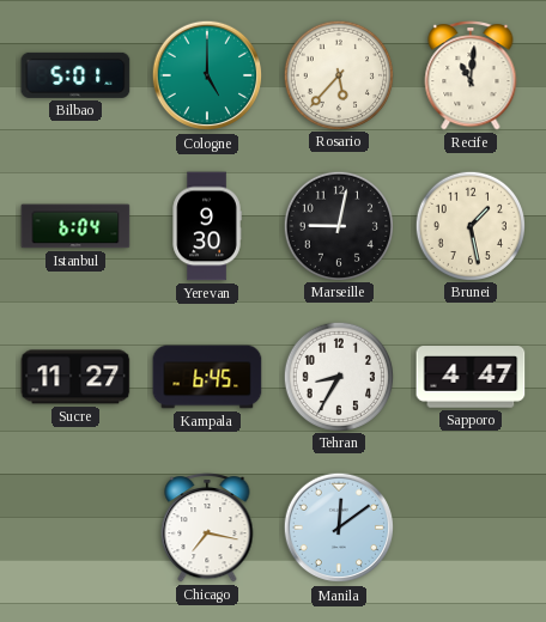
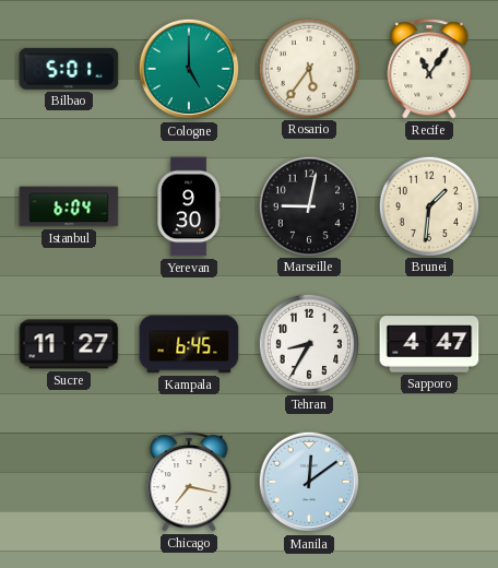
Rosario: 5:37 -> 5:36
Recife: 11:01 -> 11:06
Brunei: 1:28 -> 1:31
